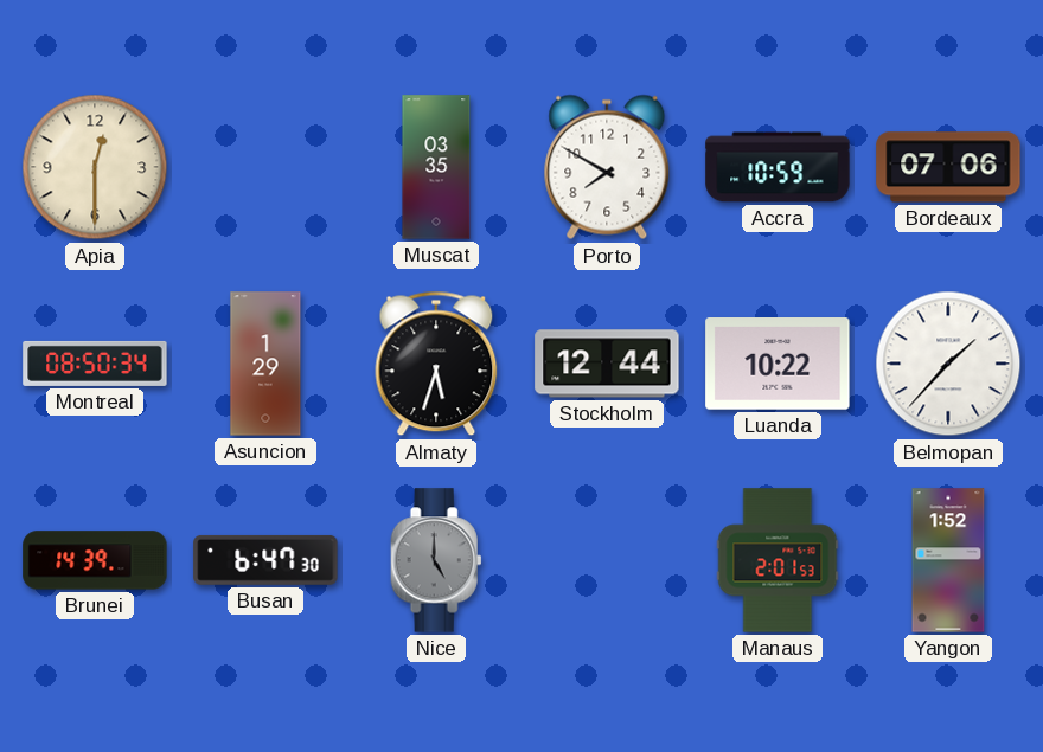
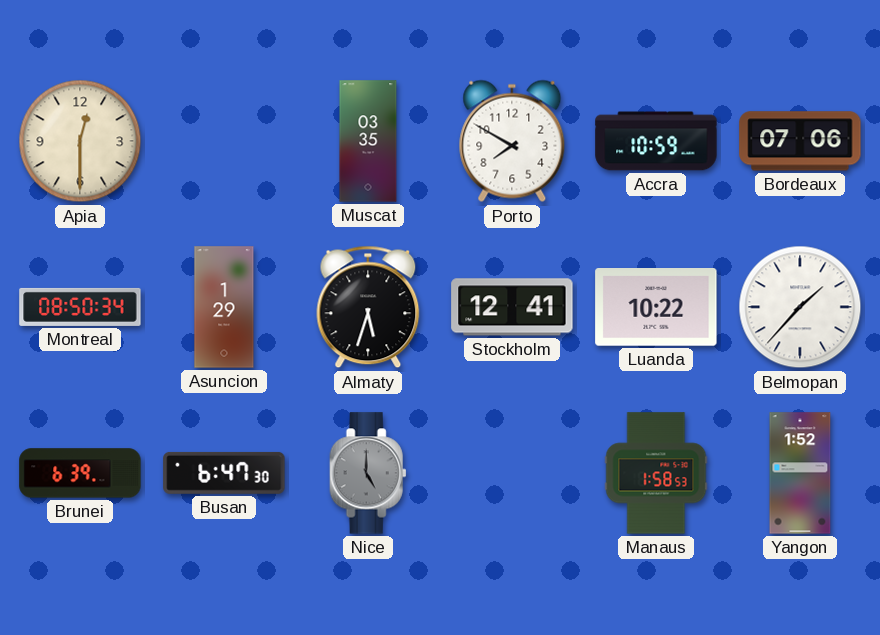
Stockholm: 12:44 -> 12:41
Brunei: 14:39 -> 6:39
Manaus: 2:01 -> 1:58
